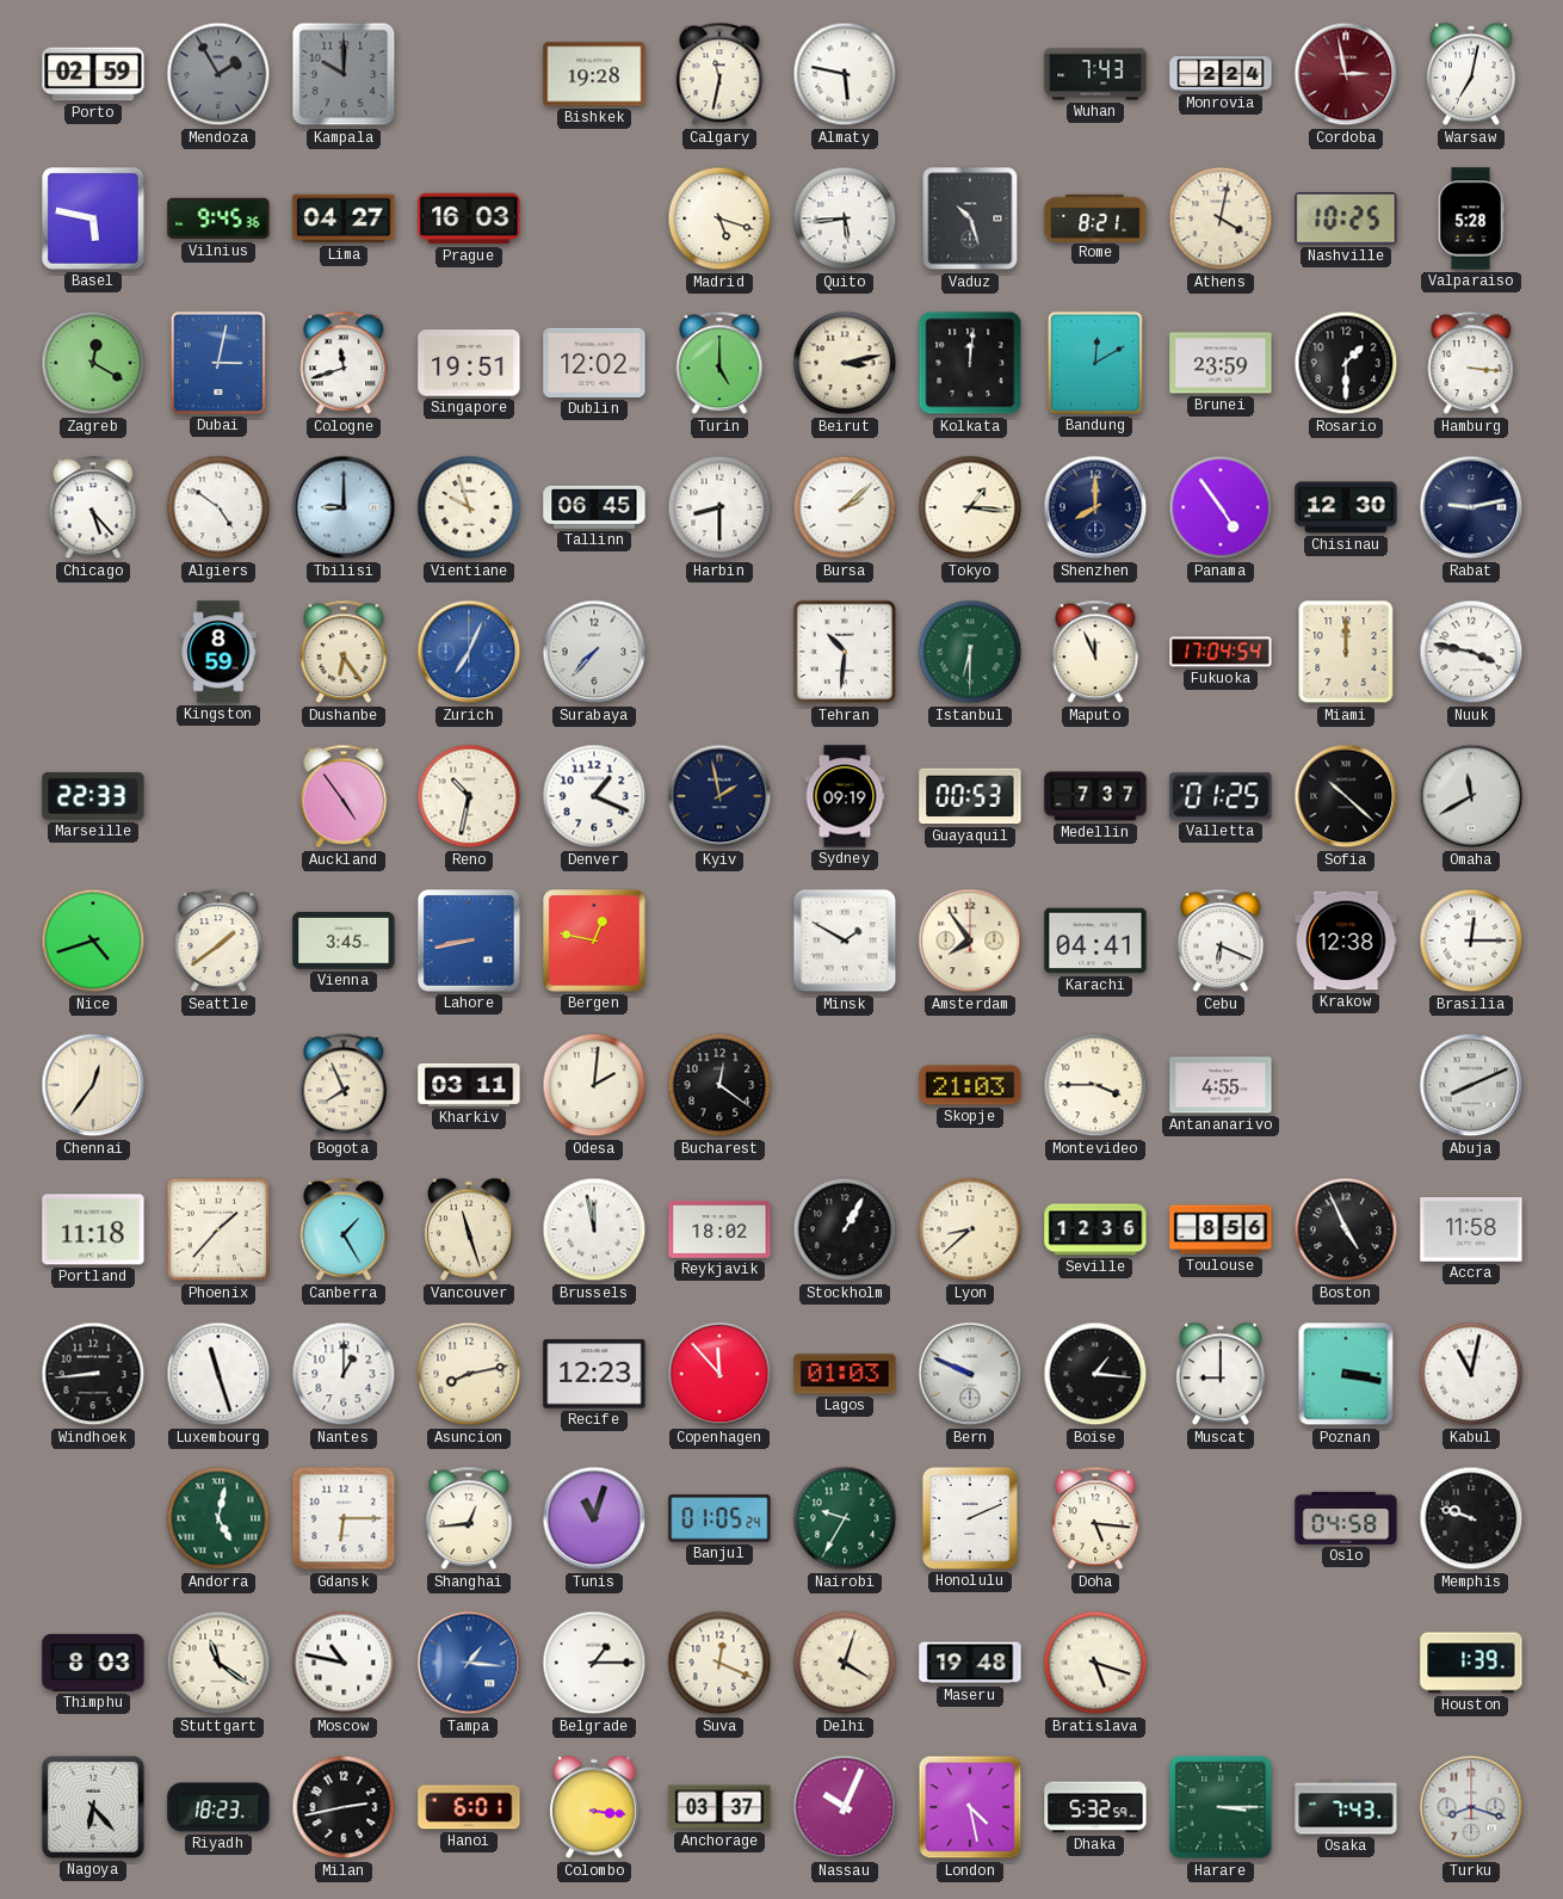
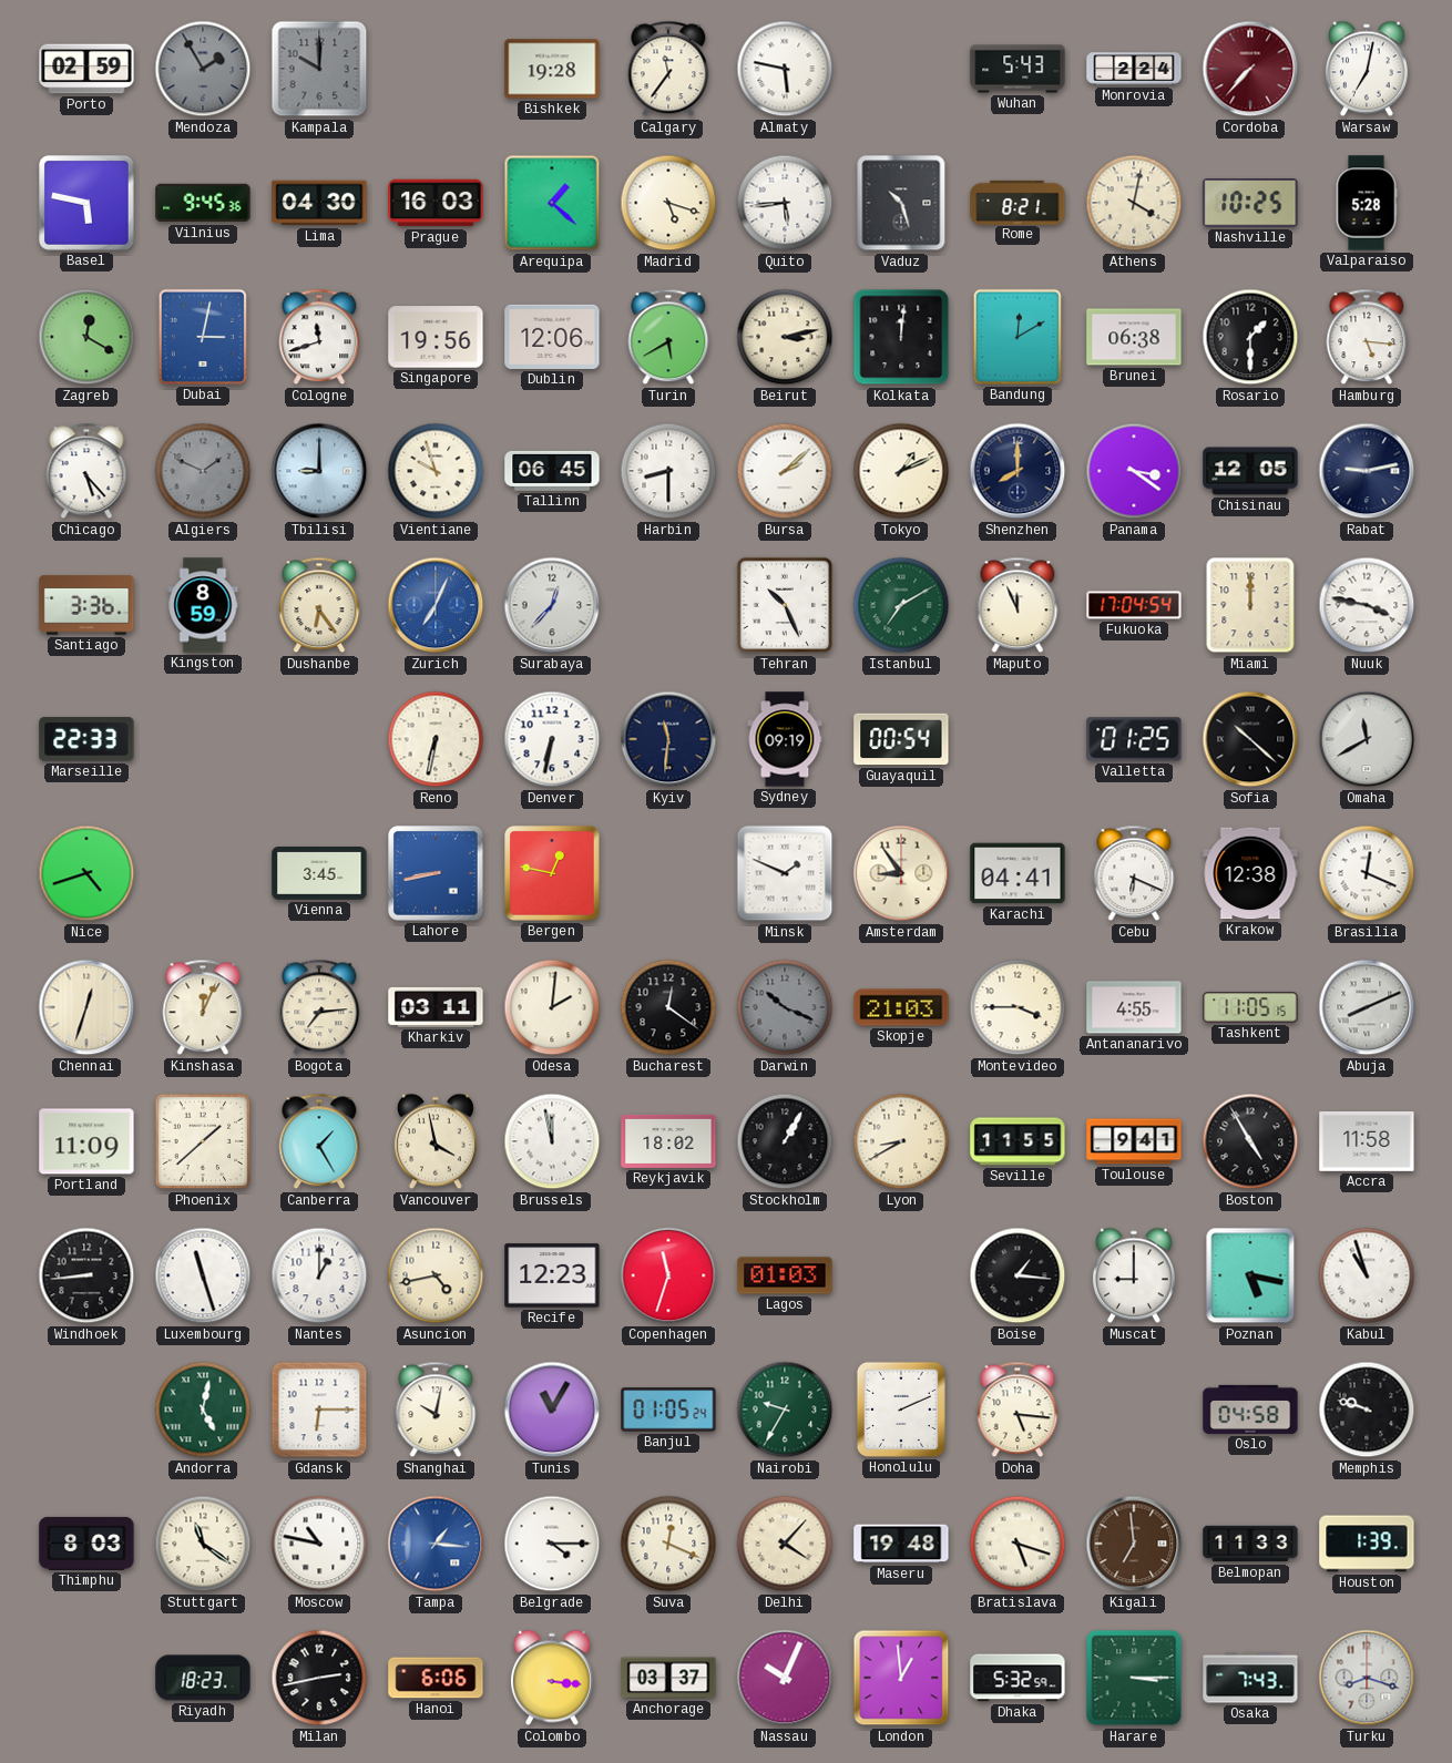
Calgary: 11:32 -> 11:36
Wuhan: 7:43 -> 5:43
Cordoba: 2:58 -> 7:37
Lima: 04:27 -> 04:30
Arequipa: none -> 1:22
Singapore: 19:51 -> 19:56
Dublin: 12:02 -> 12:06
Turin: 5:00 -> 5:40
Brunei: 23:59 -> 06:38
Hamburg: 3:16 -> 5:16
Algiers: 4:51 -> 1:49
Algiers dial: white -> grey
Tokyo: 1:16 -> 1:11
Panama: 4:54 -> 3:21
Chisinau: 12:30 -> 12:05
Santiago: none -> 3:36
Surabaya: 7:37 -> 12:37
Tehran: 10:31 -> 10:26
Istanbul: 6:30 -> 7:10
Auckland: 4:54 -> none
Reno: 10:32 -> 6:32
Denver: 1:19 -> 6:32
Kyiv: 1:58 -> 11:31
Guayaquil: 00:53 -> 00:54
Medellin: 7:37 -> none
Seattle: 1:39 -> none
Minsk: 1:50 -> 1:49
Amsterdam: 7:54 -> 8:54
Brasilia: 12:15 -> 12:19
Chennai: 12:36 -> 12:33
Kinshasa: none -> 12:04
Bogota: 7:56 -> 7:14
Darwin: none -> 10:19
Tashkent: none -> 11:05
Portland: 11:18 -> 11:09
Phoenix: 1:37 -> 1:38
Vancouver: 11:27 -> 3:58
Lyon: 8:38 -> 8:40
Seville: 12:36 -> 11:55
Toulouse: 8:56 -> 9:41
Boston: 4:56 -> 4:55
Asuncion: 8:13 -> 4:43
Copenhagen: 11:53 -> 11:33
Bern: 9:49 -> none
Poznan: 3:17 -> 5:17
Kabul: 11:02 -> 10:57
Shanghai: 12:44 -> 10:02
Tunis: 11:03 -> 11:05
Belgrade: 1:15 -> 4:15
Delhi: 4:03 -> 4:07
Kigali: none -> 6:59
Belmopan: none -> 11:33
Nagoya: 6:23 -> none
Hanoi: 6:01 -> 6:06
London: 4:28 -> 12:59
